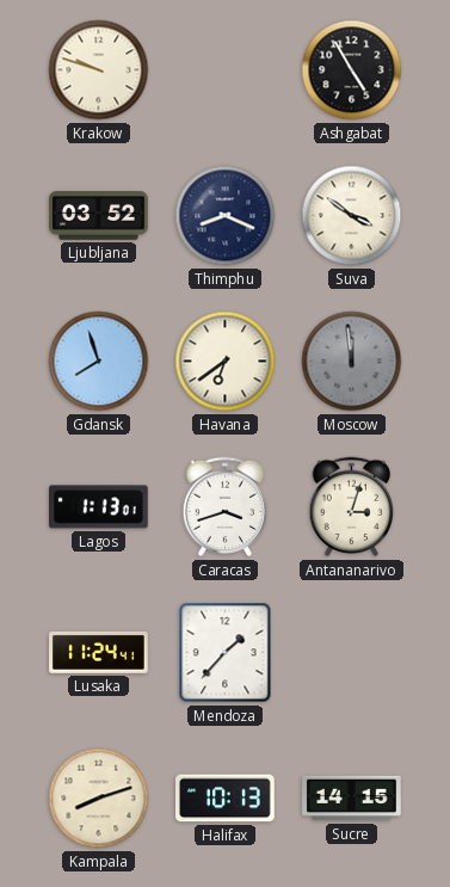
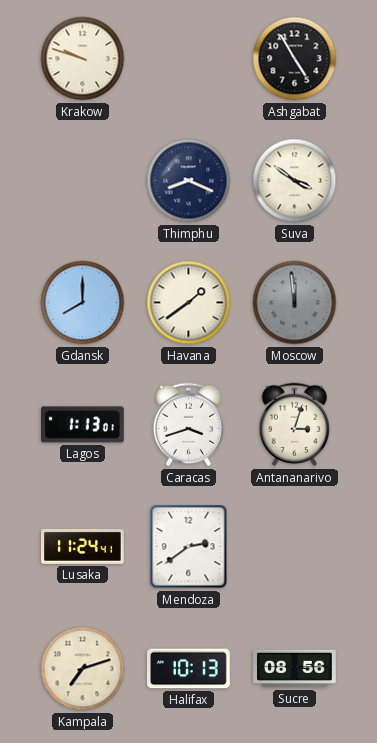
Ljubljana: 03:52 -> none
Gdansk: 7:57 -> 8:00
Havana: 6:39 -> 1:39
Mendoza: 1:37 -> 2:39
Kampala: 8:12 -> 7:12
Sucre: 14:15 -> 08:56
